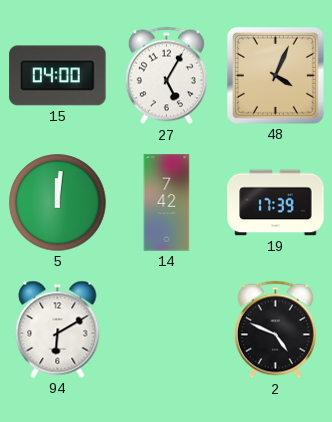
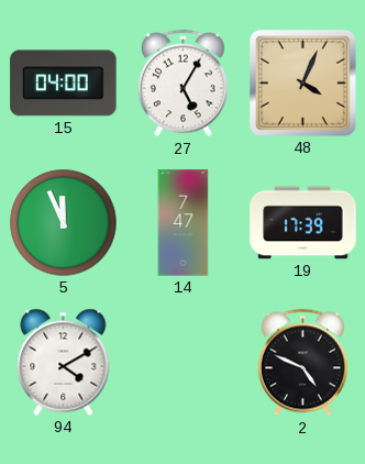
5: 12:01 -> 11:56
14: 7:42 -> 7:47
94: 6:10 -> 4:10
